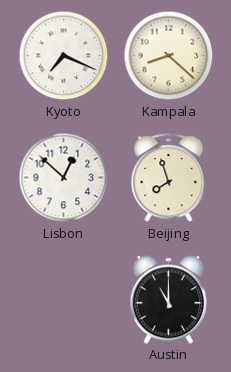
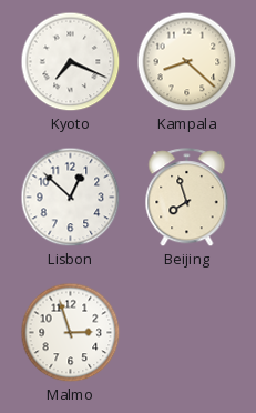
Malmo: none -> 2:57
Austin: 11:00 -> none
